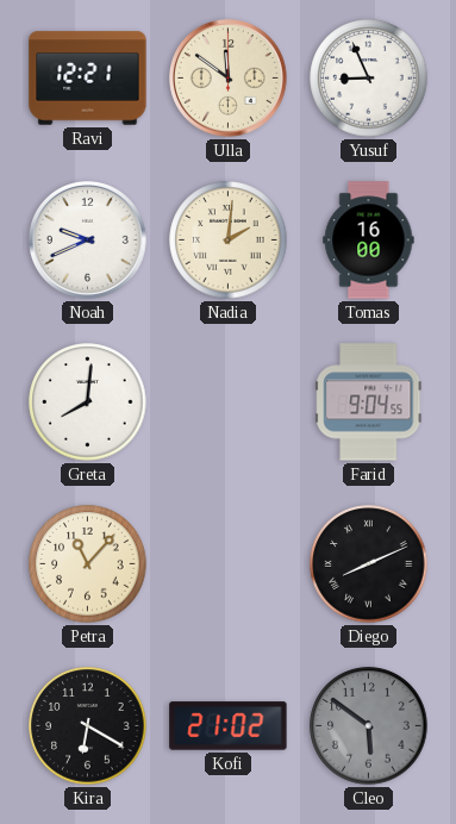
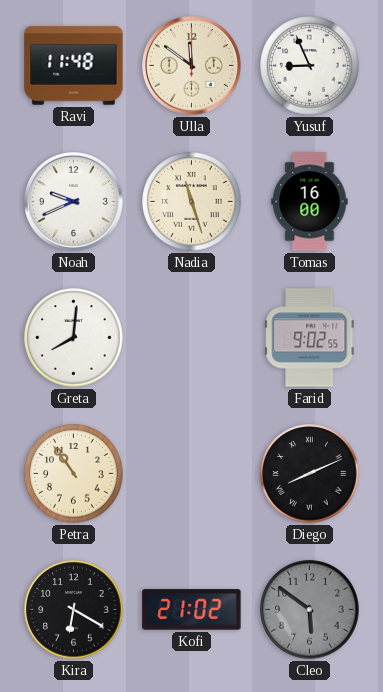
Ravi: 12:21 -> 11:48
Nadia: 2:01 -> 11:27
Farid: 9:04 -> 9:02
Petra: 11:07 -> 10:54
